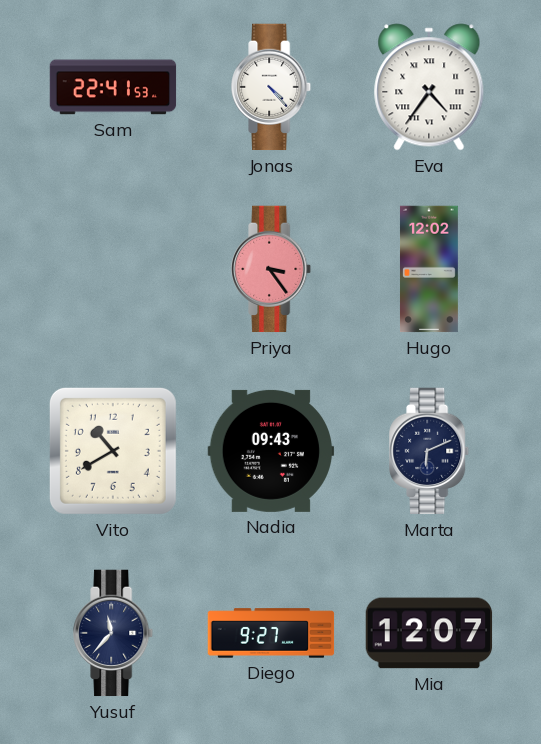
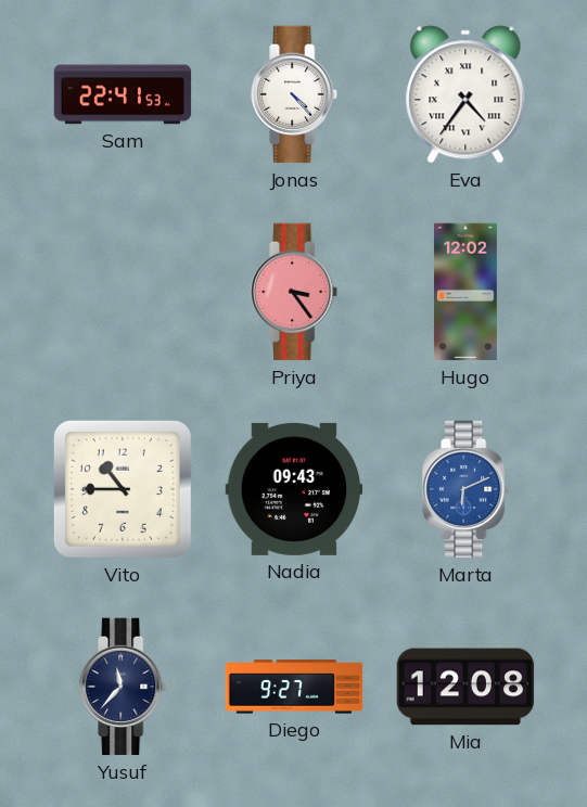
Vito: 10:40 -> 10:45
Marta dial: navy -> blue
Mia: 12:07 -> 12:08
